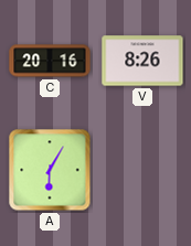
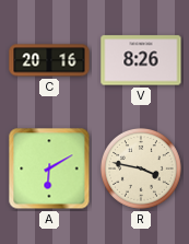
A: 6:05 -> 6:10
R: none -> 3:47
